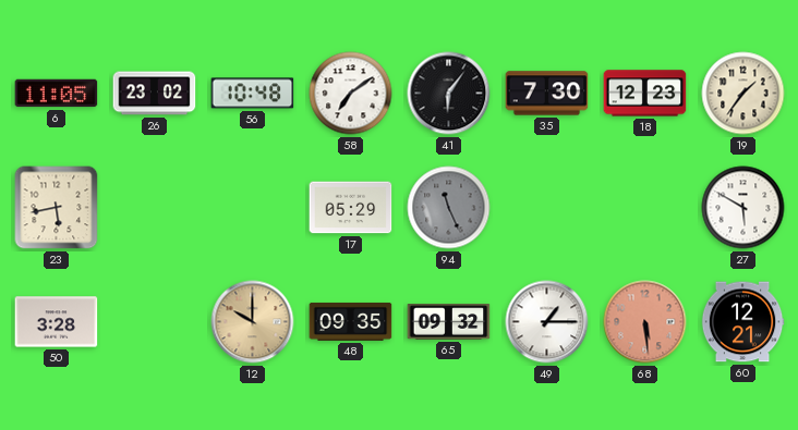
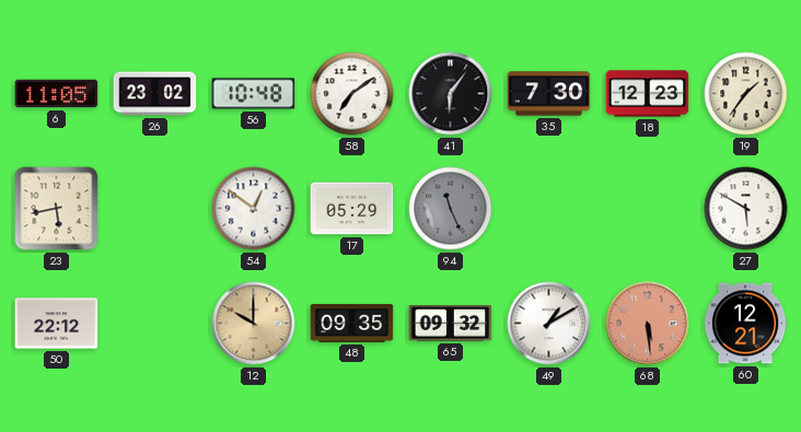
54: none -> 12:51
50: 3:28 -> 22:12
49: 1:15 -> 1:10
